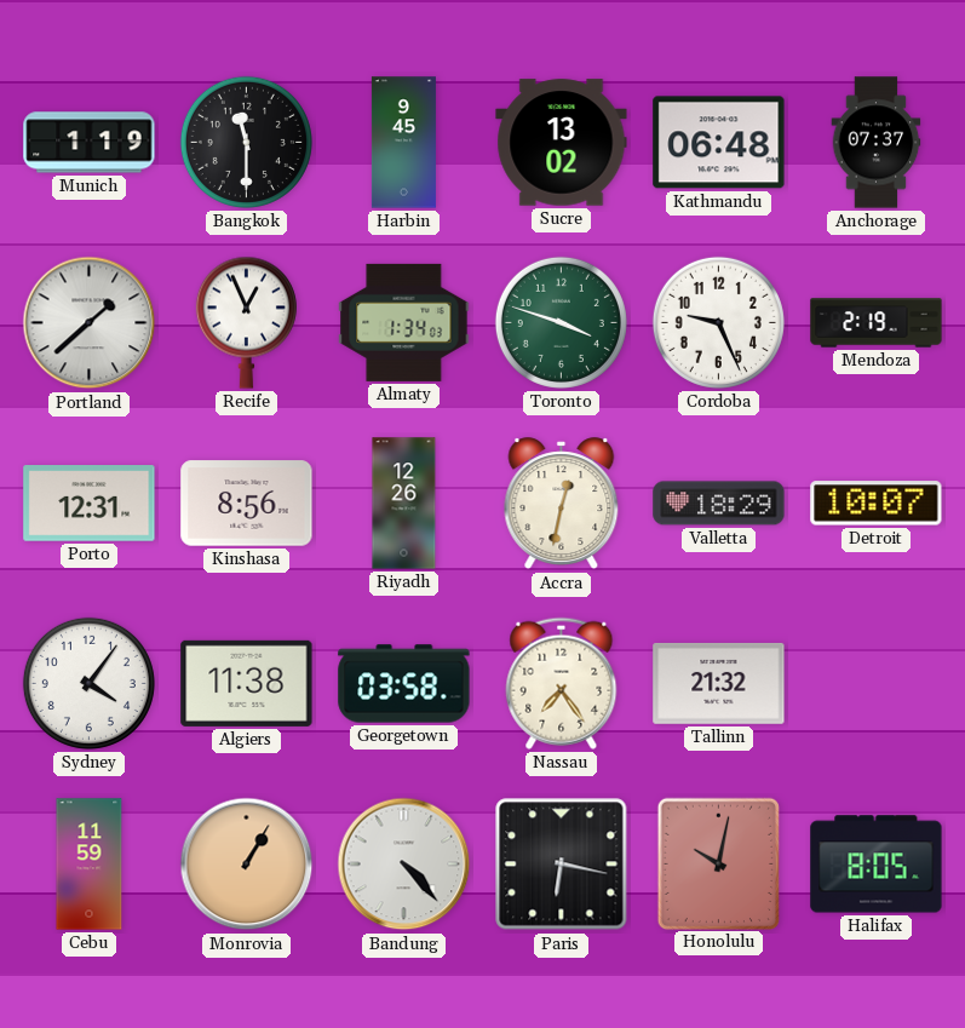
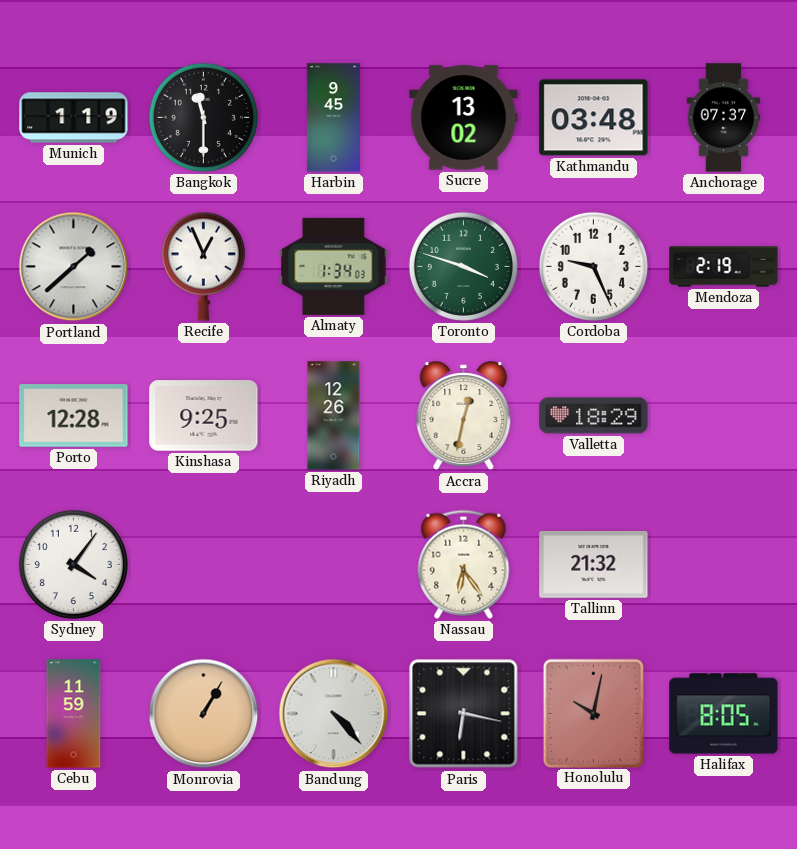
Kathmandu: 06:48 -> 03:48
Porto: 12:31 -> 12:28
Kinshasa: 8:56 -> 9:25
Detroit: 10:07 -> none
Algiers: 11:38 -> none
Georgetown: 03:58 -> none
Nassau: 7:24 -> 6:24
